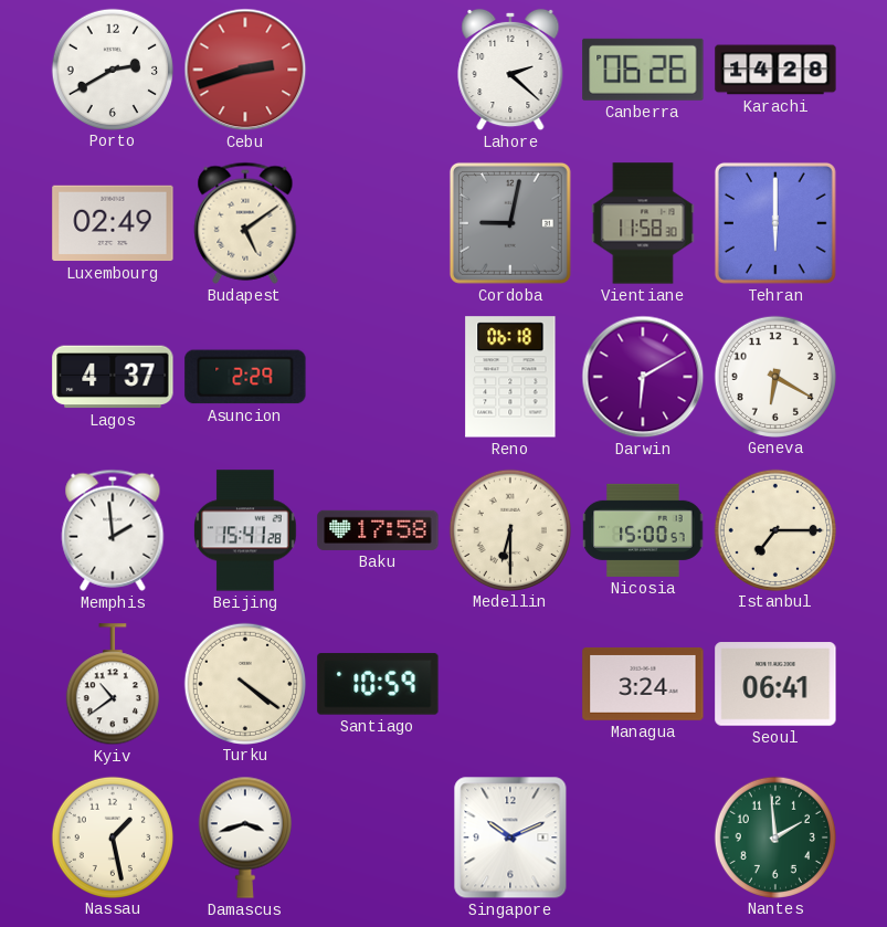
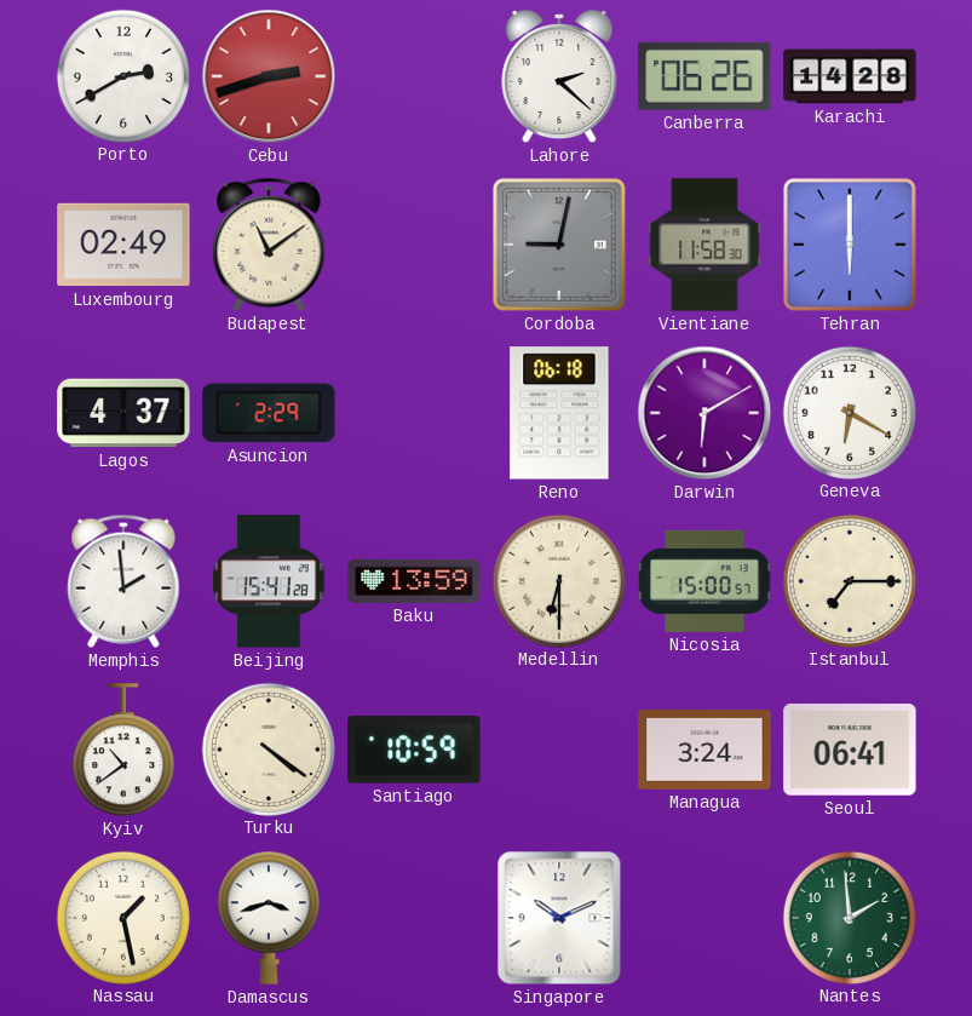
Budapest: 5:09 -> 11:09
Baku: 17:58 -> 13:59
